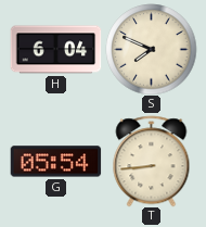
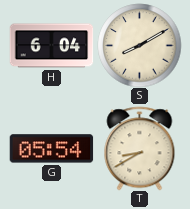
S: 7:49 -> 8:10
T: 8:44 -> 8:40
